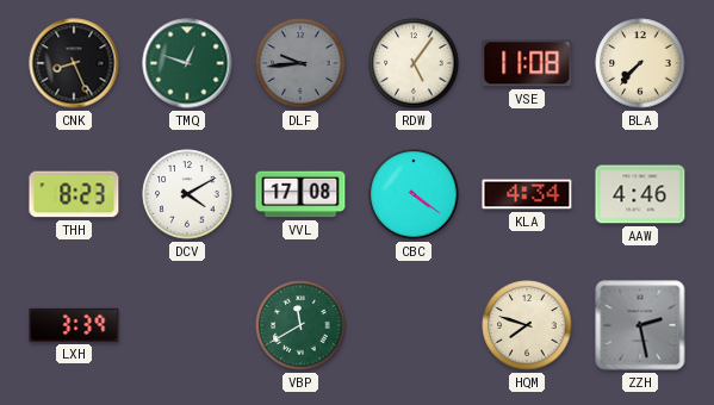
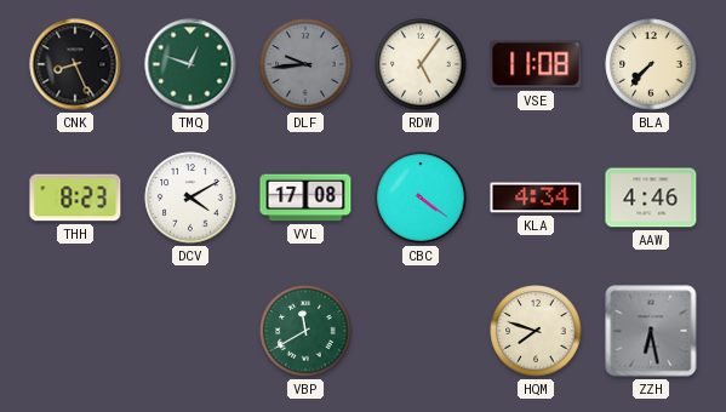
LXH: 3:39 -> none
ZZH: 2:28 -> 6:28
